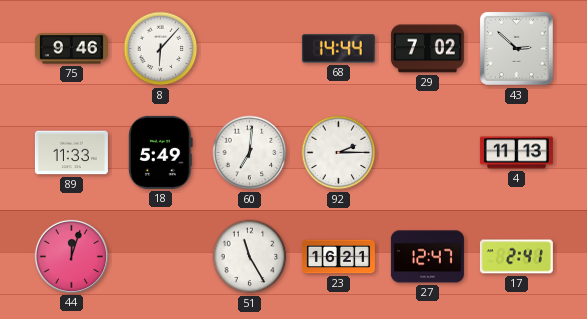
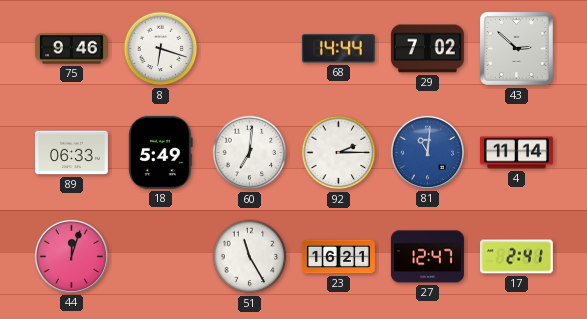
8: 6:07 -> 6:18
89: 11:33 -> 06:33
81: none -> 11:01
4: 11:13 -> 11:14
